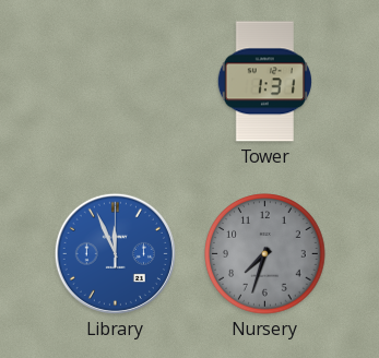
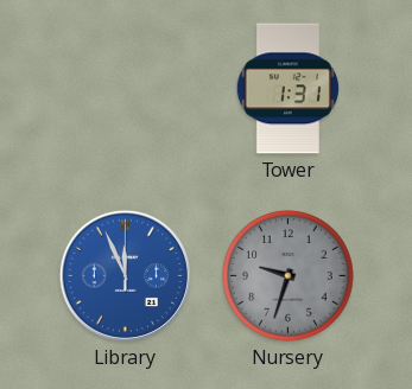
Nursery: 7:33 -> 9:33
